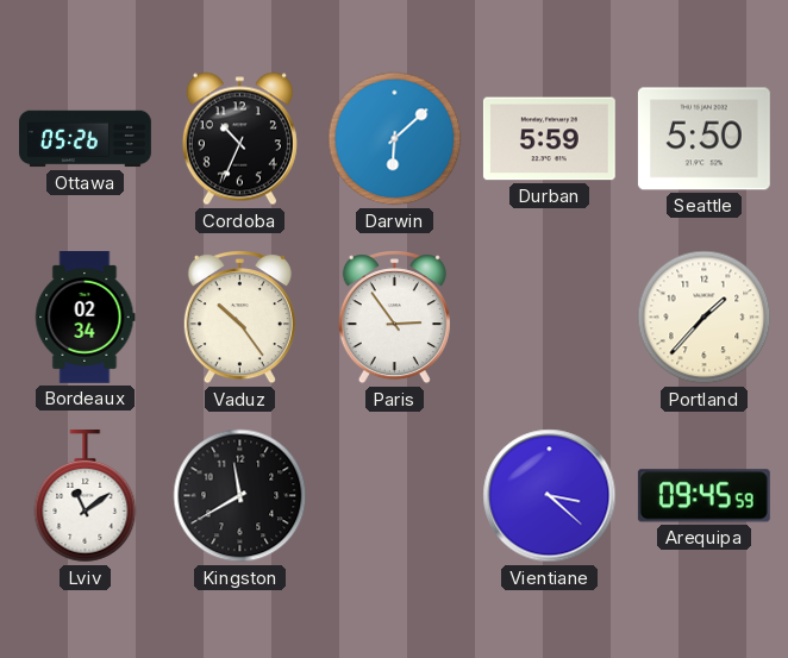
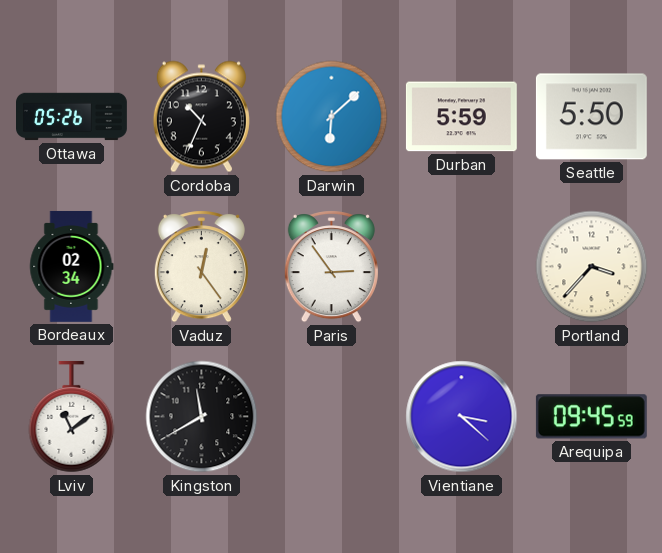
Vaduz: 10:24 -> 12:24
Portland: 1:37 -> 3:37
